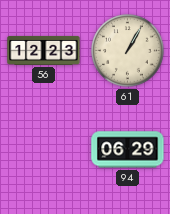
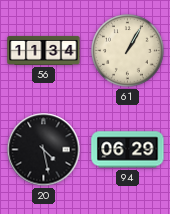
56: 12:23 -> 11:34
20: none -> 4:28
